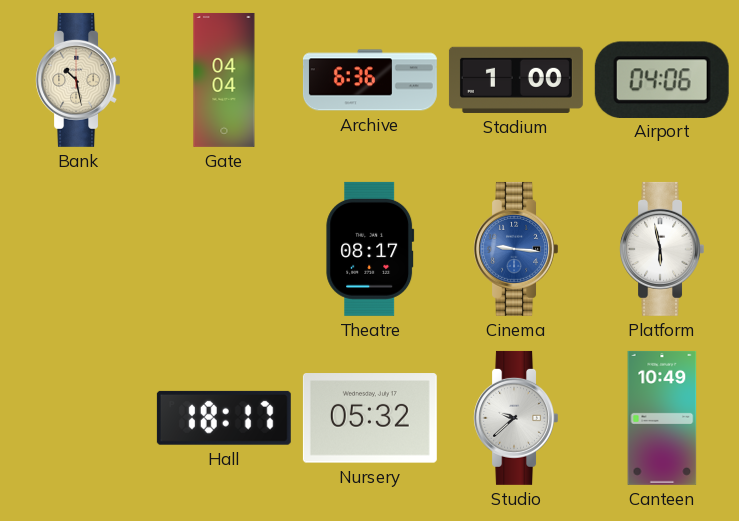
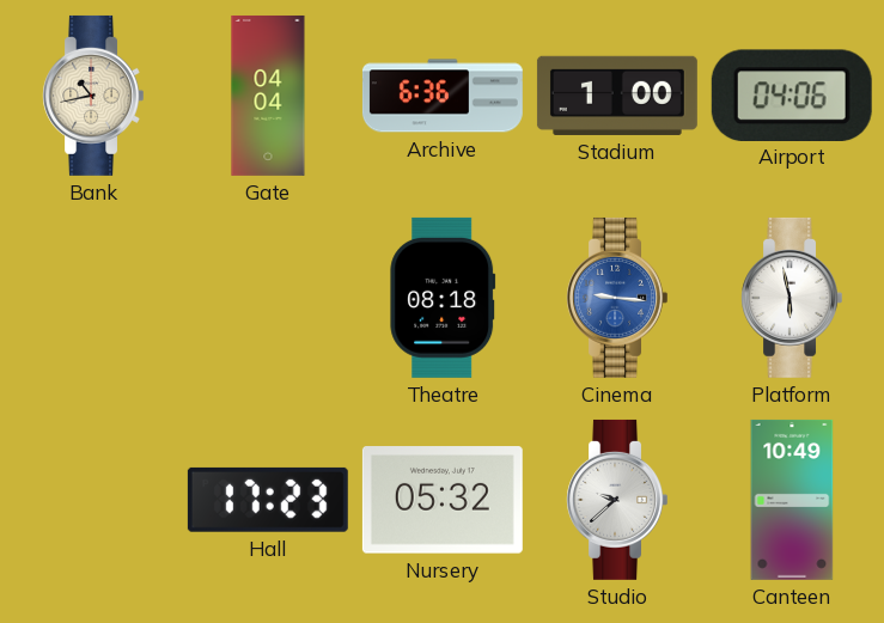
Bank: 10:28 -> 10:43
Theatre: 08:17 -> 08:18
Hall: 18:17 -> 17:23
